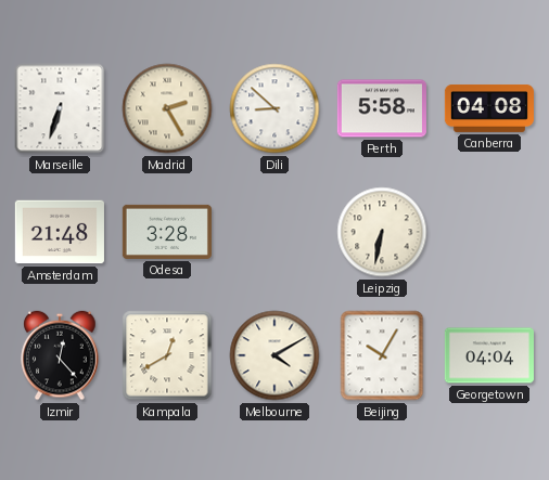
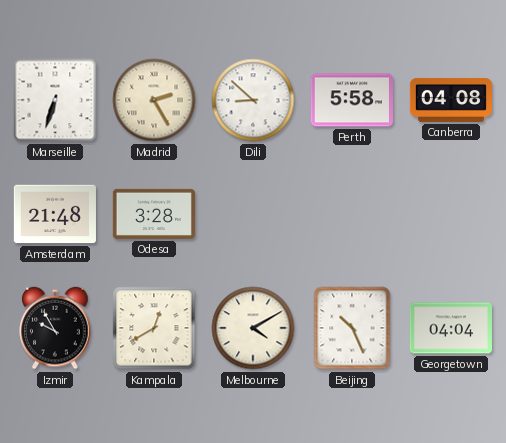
Leipzig: 6:32 -> none
Izmir: 12:23 -> 9:55
Beijing: 10:05 -> 10:26
